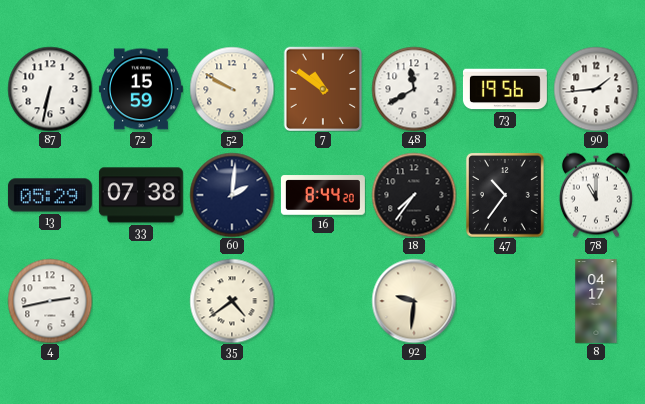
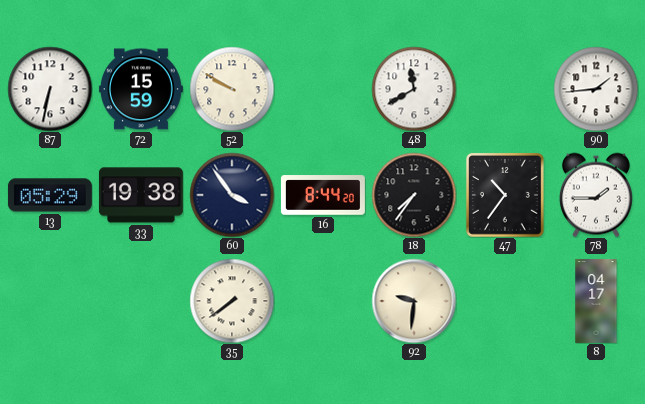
7: 10:51 -> none
73: 19:56 -> none
33: 07:38 -> 19:38
60: 2:01 -> 3:54
78: 11:00 -> 1:45
4: 2:43 -> none
35: 4:39 -> 7:39
